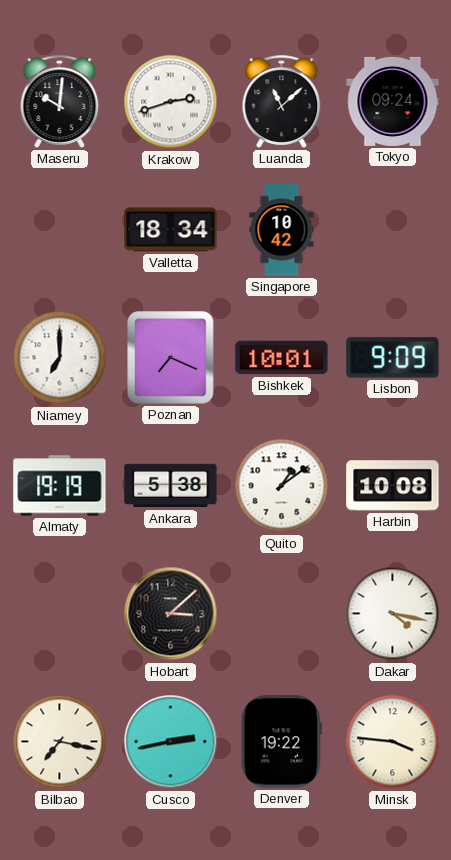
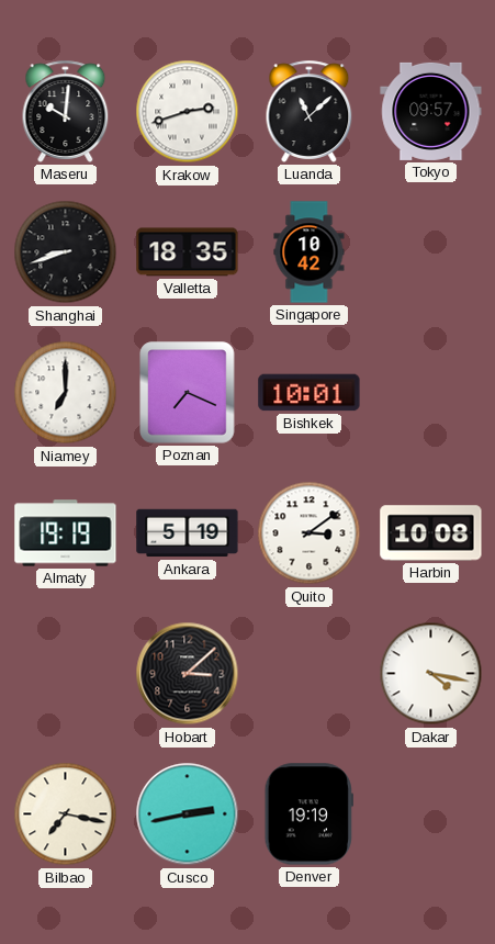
Tokyo: 09:24 -> 09:57
Shanghai: none -> 8:42
Valletta: 18:34 -> 18:35
Lisbon: 9:09 -> none
Ankara: 5:38 -> 5:19
Quito: 1:09 -> 3:09
Denver: 19:22 -> 19:19
Minsk: 3:46 -> none
